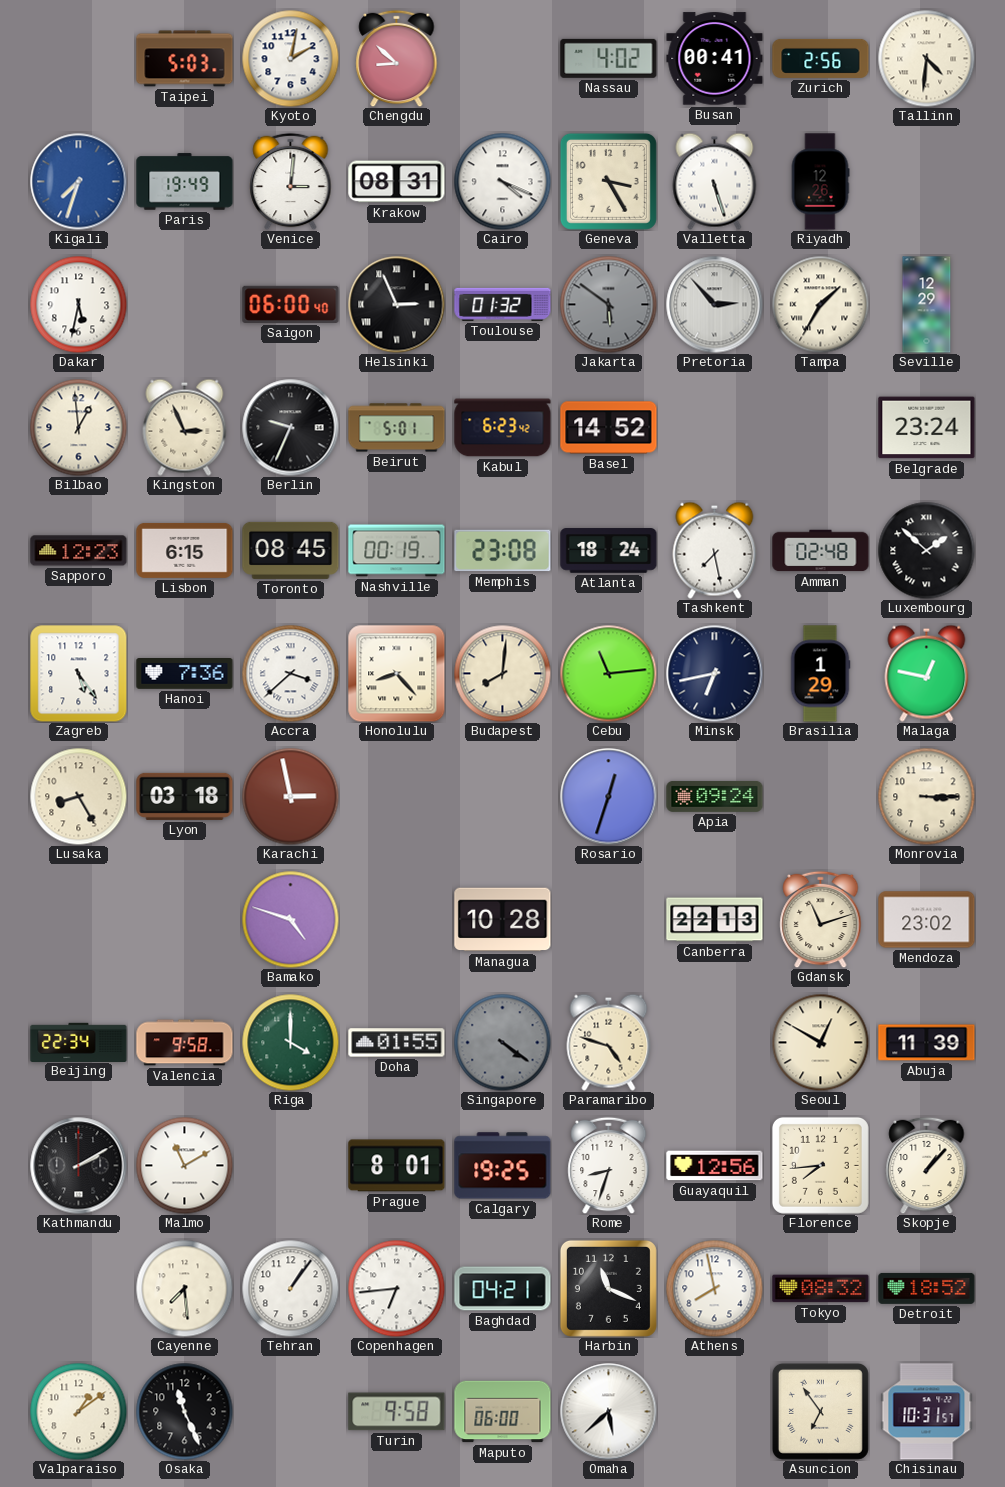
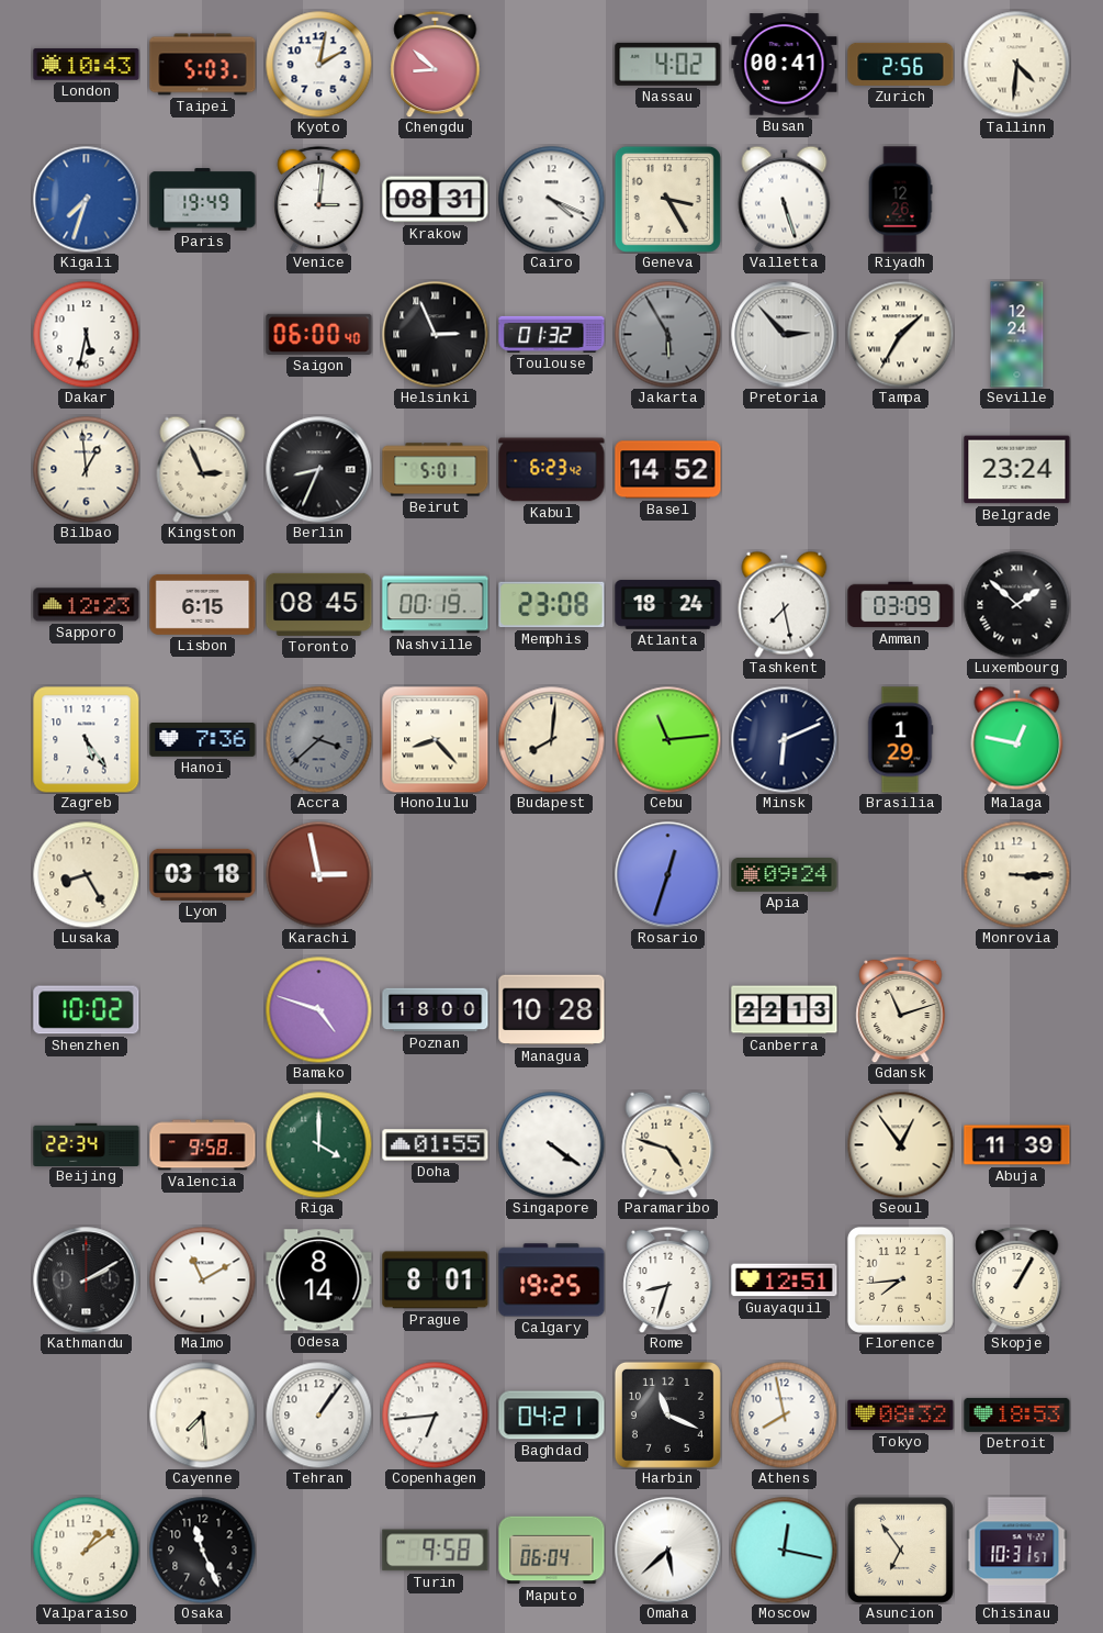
London: none -> 10:43
Jakarta: 5:51 -> 5:55
Seville: 12:29 -> 12:24
Berlin: 9:34 -> 8:34
Amman: 02:48 -> 03:09
Accra dial: white -> grey
Minsk: 6:43 -> 6:11
Shenzhen: none -> 10:02
Poznan: none -> 18:00
Mendoza: 23:02 -> none
Singapore dial: grey -> white
Seoul: 12:50 -> 12:54
Odesa: none -> 8:14
Guayaquil: 12:56 -> 12:51
Skopje: 1:07 -> 1:05
Detroit: 18:52 -> 18:53
Maputo: 06:00 -> 06:04
Moscow: none -> 12:17
